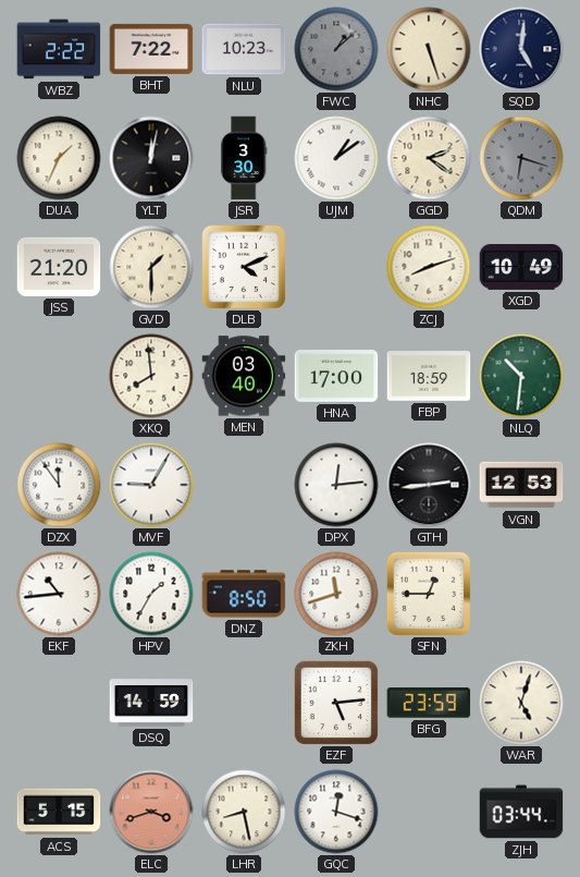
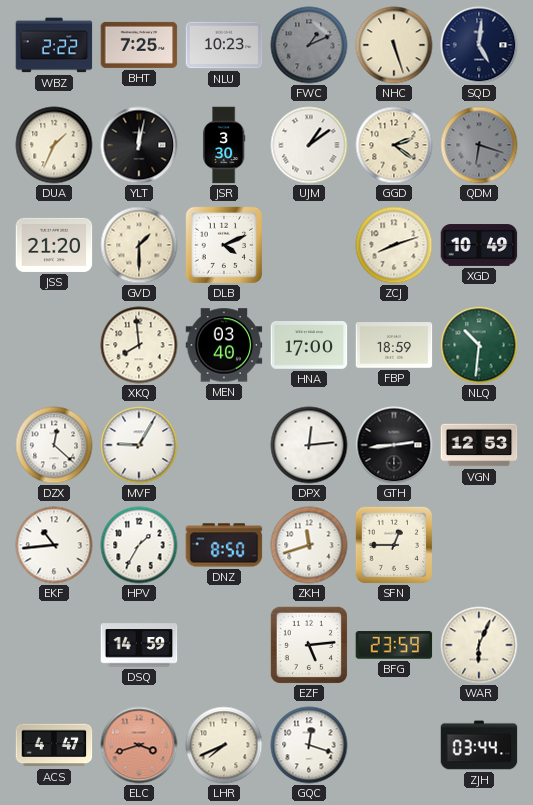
BHT: 7:22 -> 7:25
FWC: 1:08 -> 1:11
DZX: 11:54 -> 12:22
WAR: 5:03 -> 6:04
ACS: 5:15 -> 4:47
LHR: 8:28 -> 7:41
